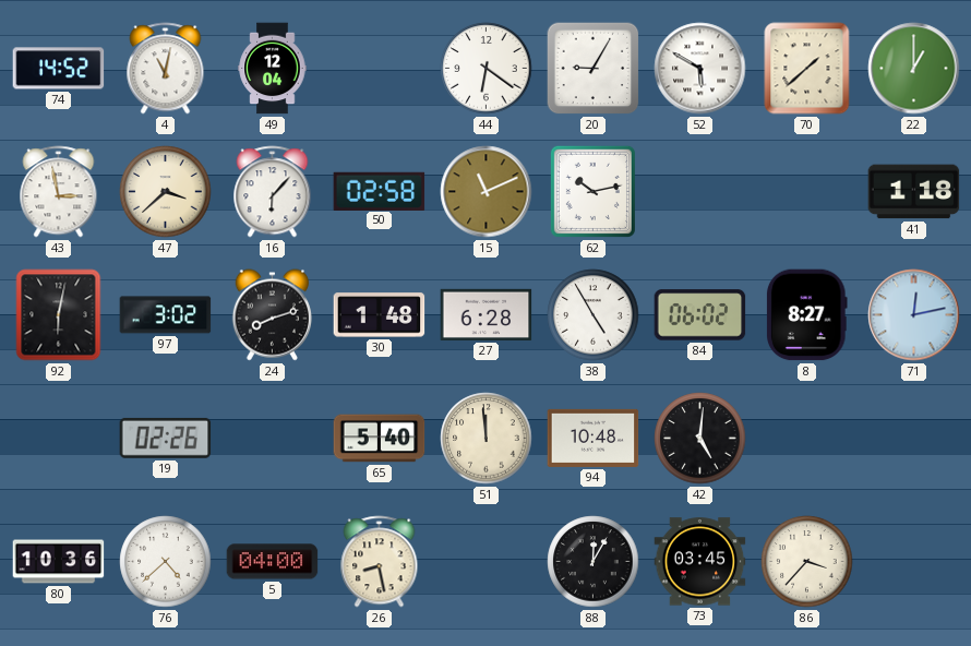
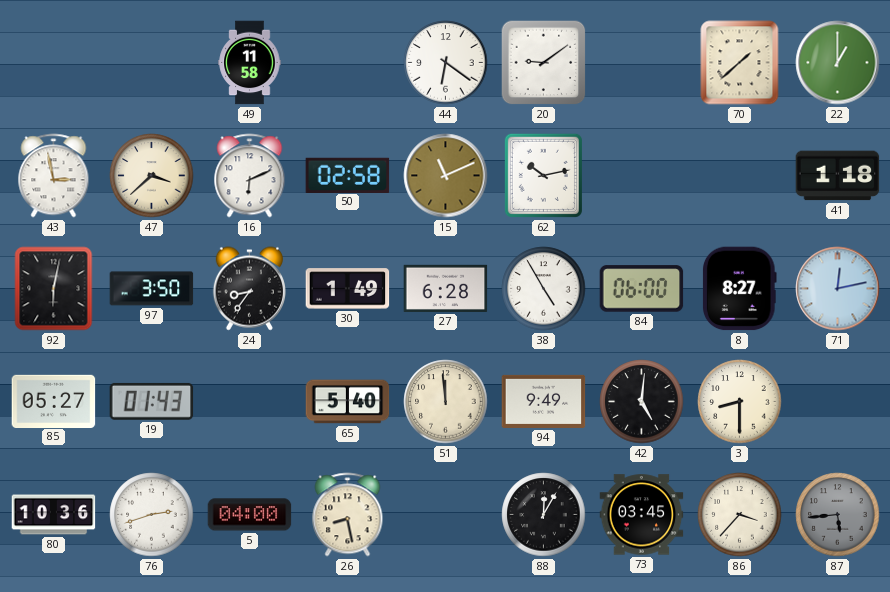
74: 14:52 -> none
4: 11:02 -> none
49: 12:04 -> 11:58
20: 9:05 -> 9:09
52: 5:50 -> none
16: 6:07 -> 6:11
97: 3:02 -> 3:50
24: 8:12 -> 8:36
30: 1:48 -> 1:49
84: 06:02 -> 06:00
85: none -> 05:27
19: 02:26 -> 01:43
94: 10:48 -> 9:49
3: none -> 8:30
76: 4:38 -> 2:42
87: none -> 5:44
